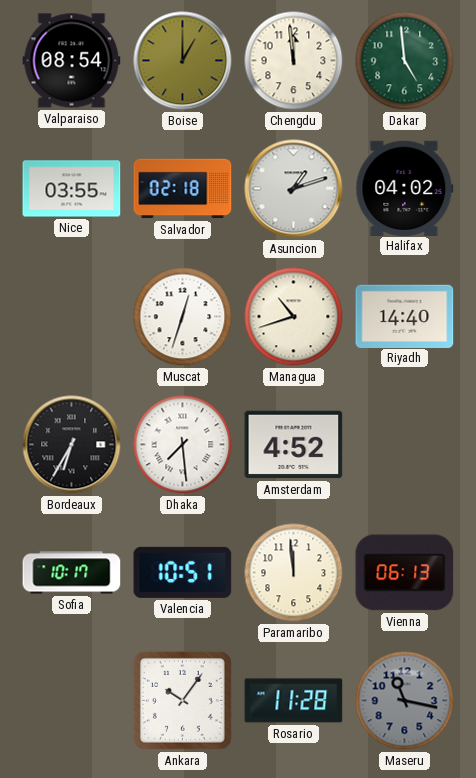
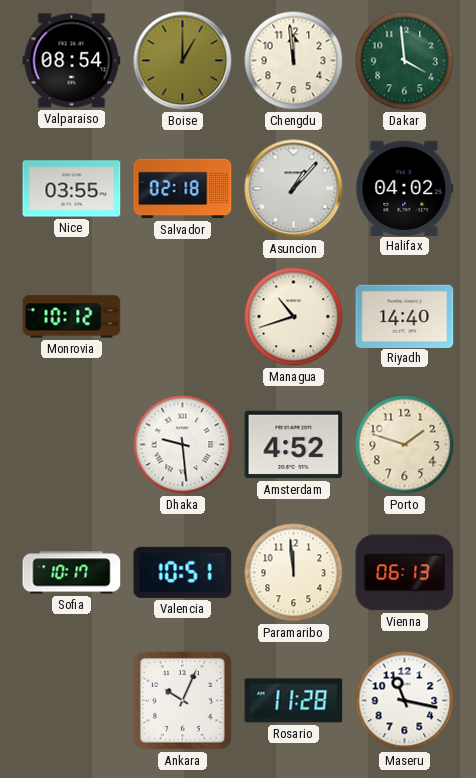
Dakar: 4:59 -> 3:59
Asuncion: 1:12 -> 1:07
Monrovia: none -> 10:12
Muscat: 12:33 -> none
Bordeaux: 6:35 -> none
Dhaka: 7:29 -> 9:29
Porto: none -> 1:48
Ankara: 10:06 -> 10:04
Maseru dial: grey -> white
